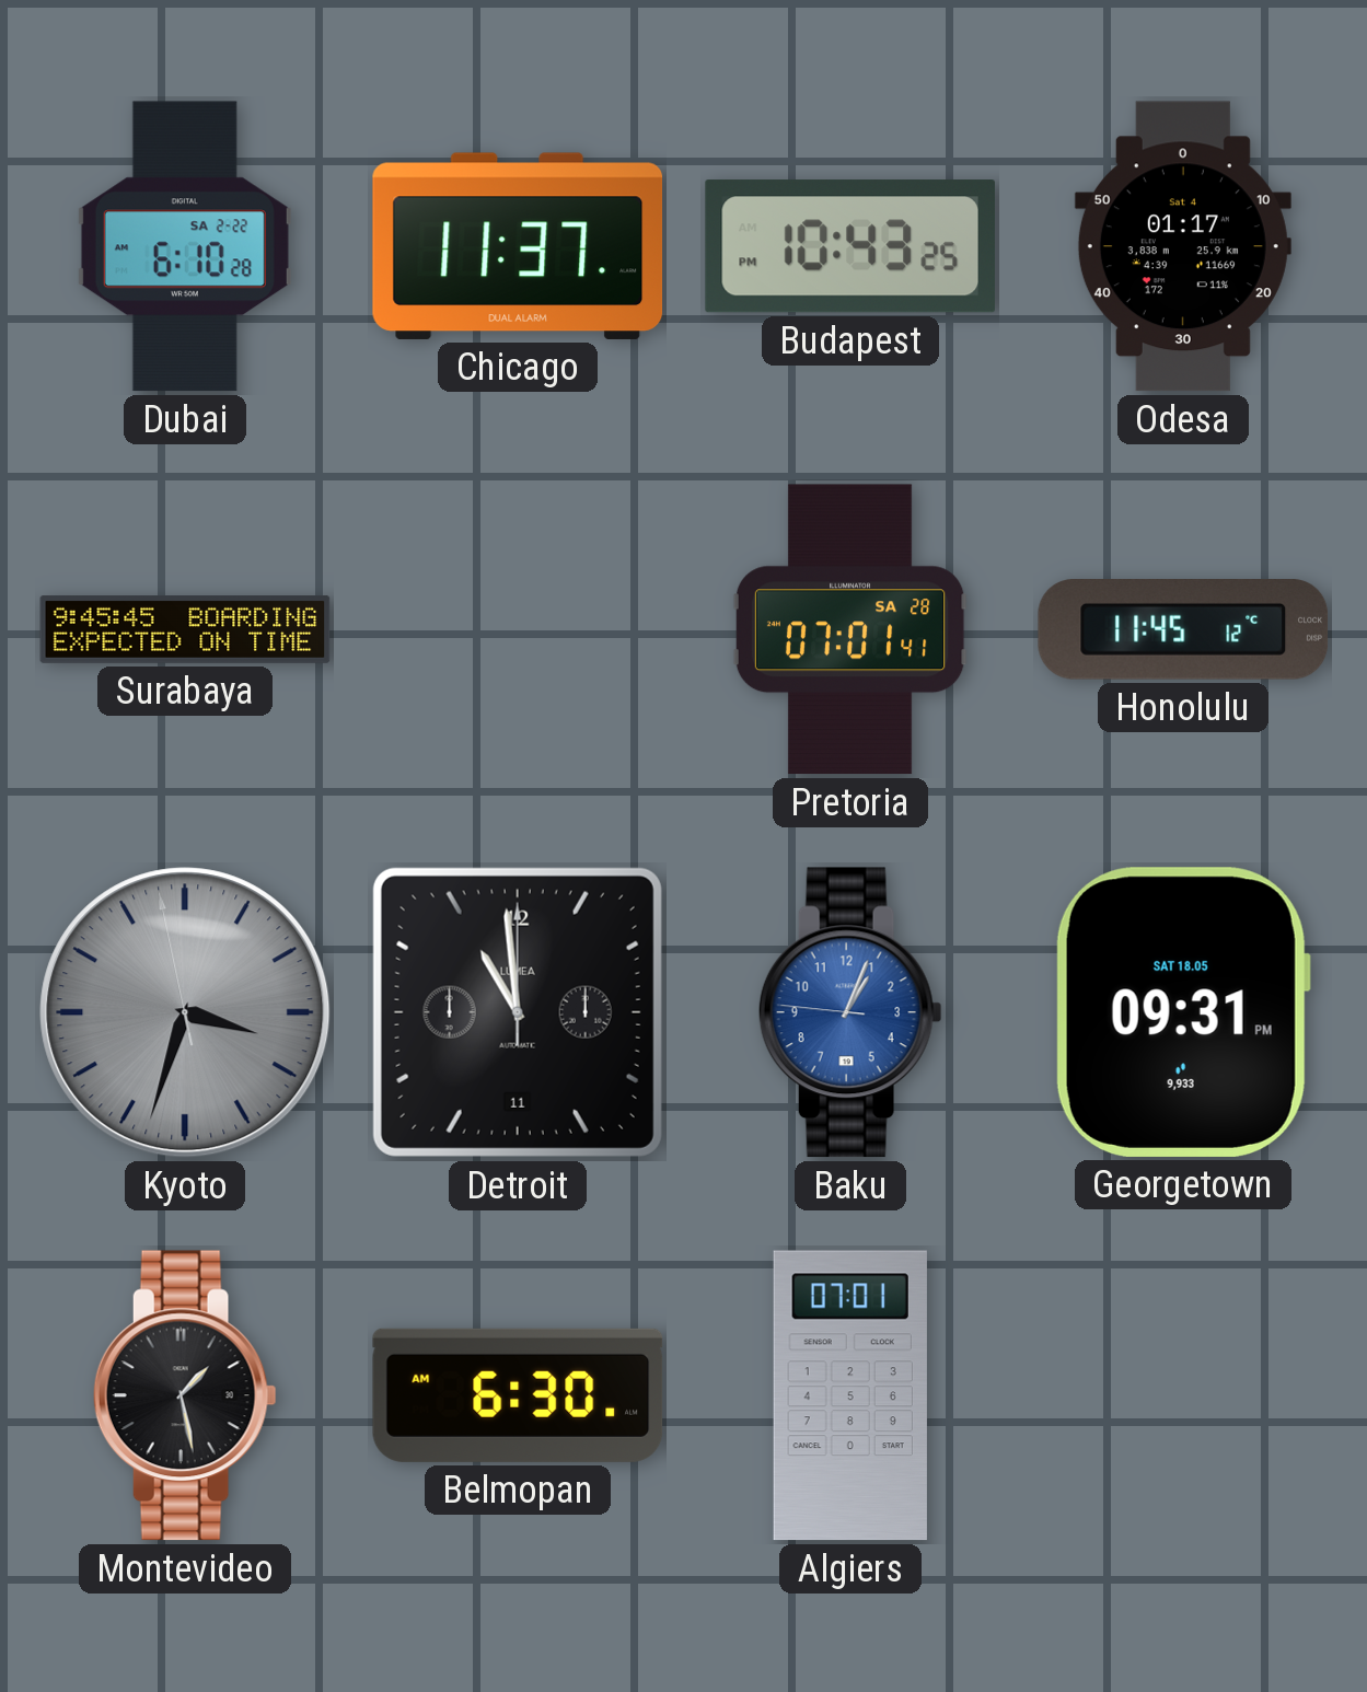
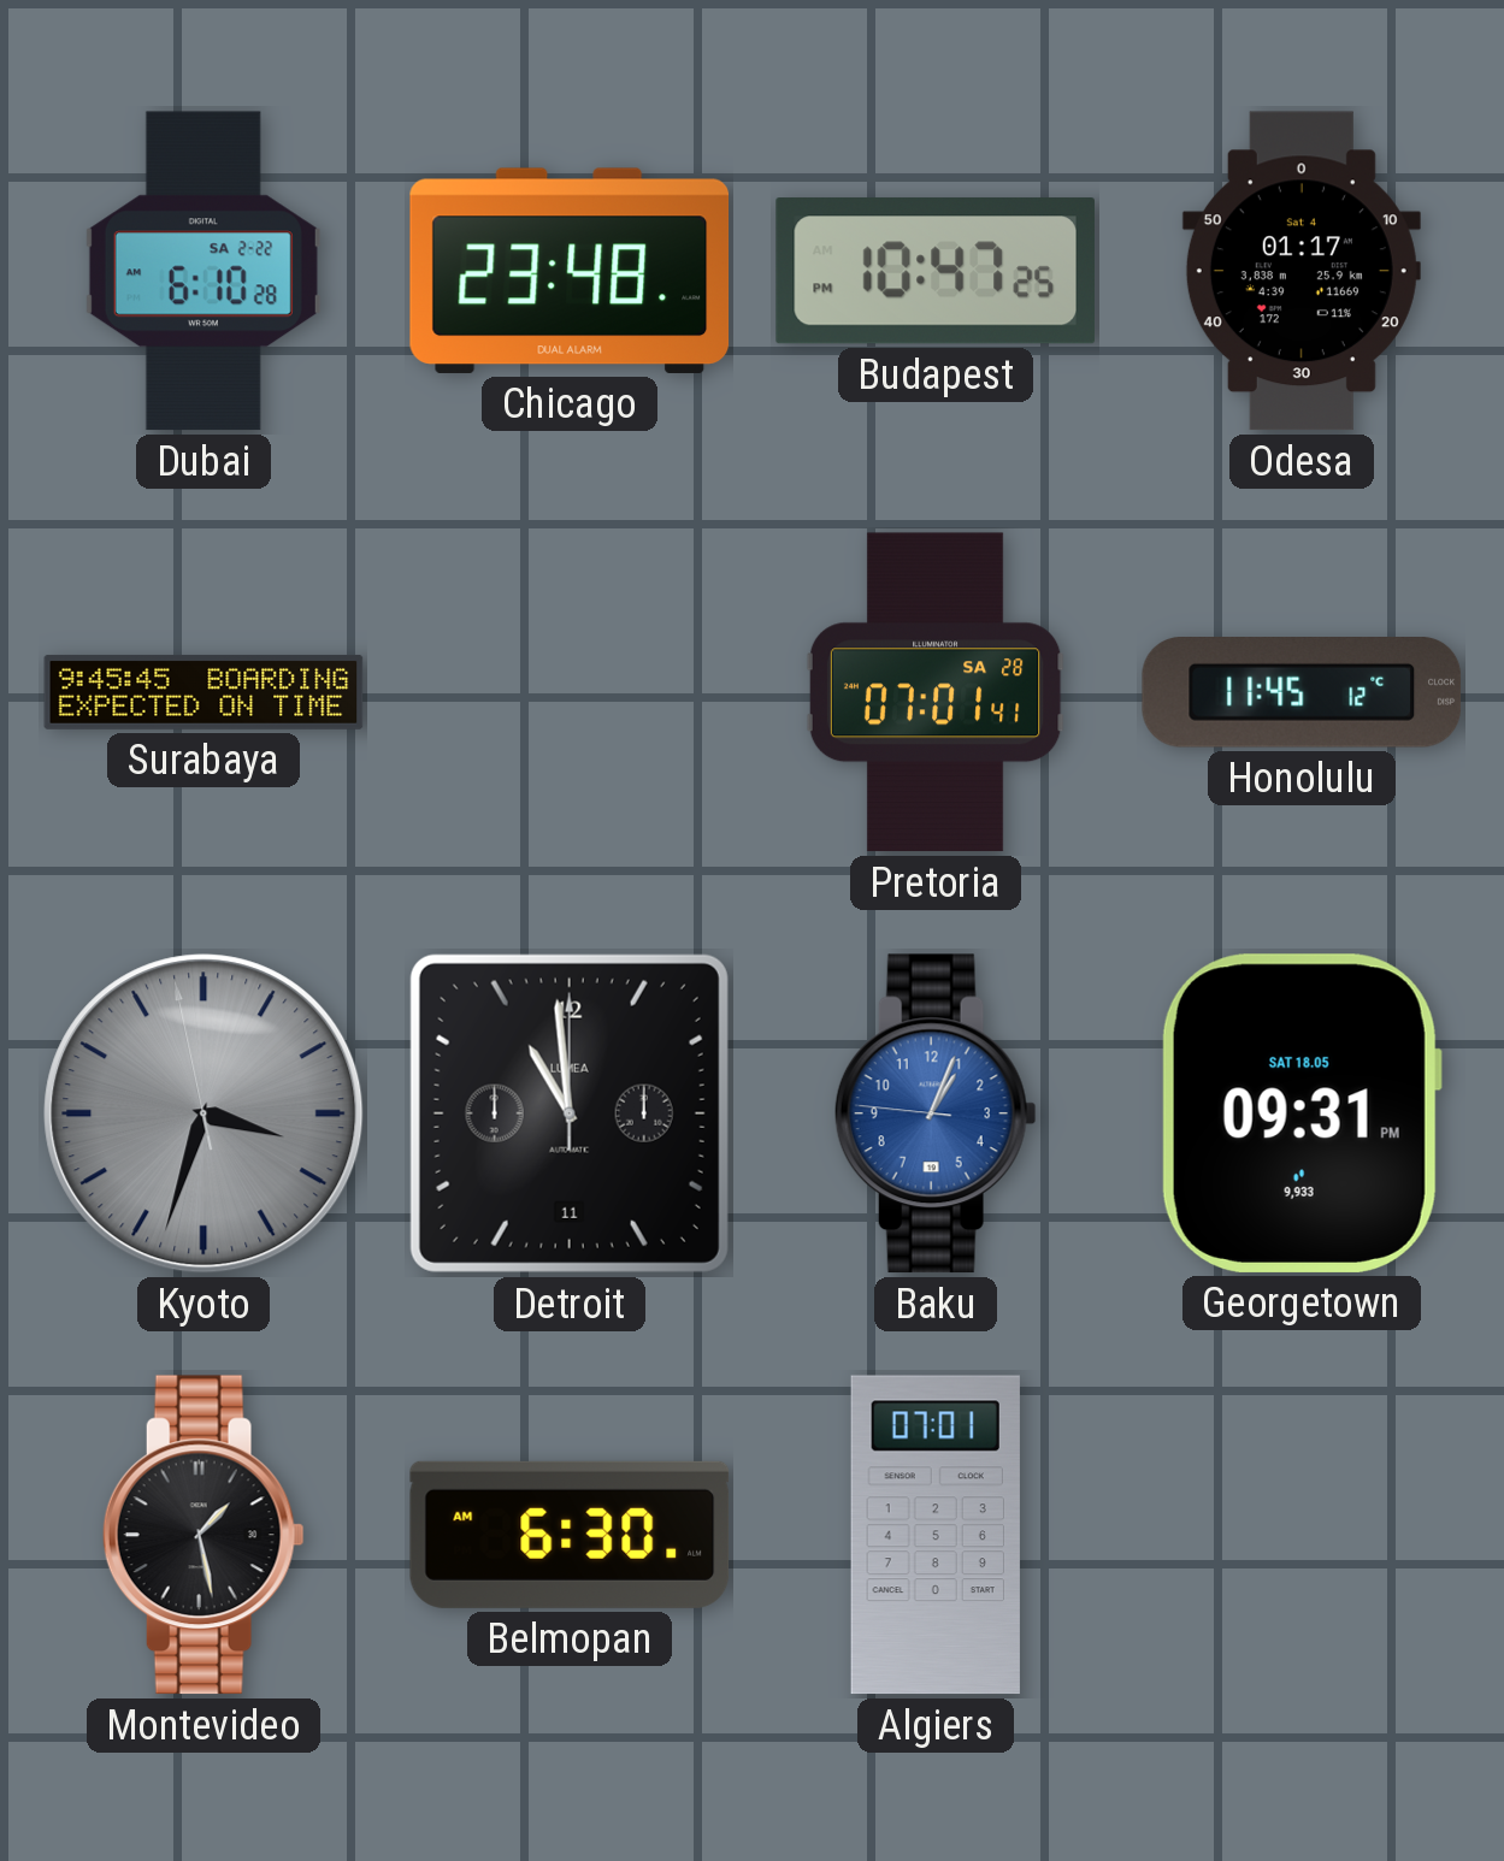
Chicago: 11:37 -> 23:48
Budapest: 10:43 -> 10:47
